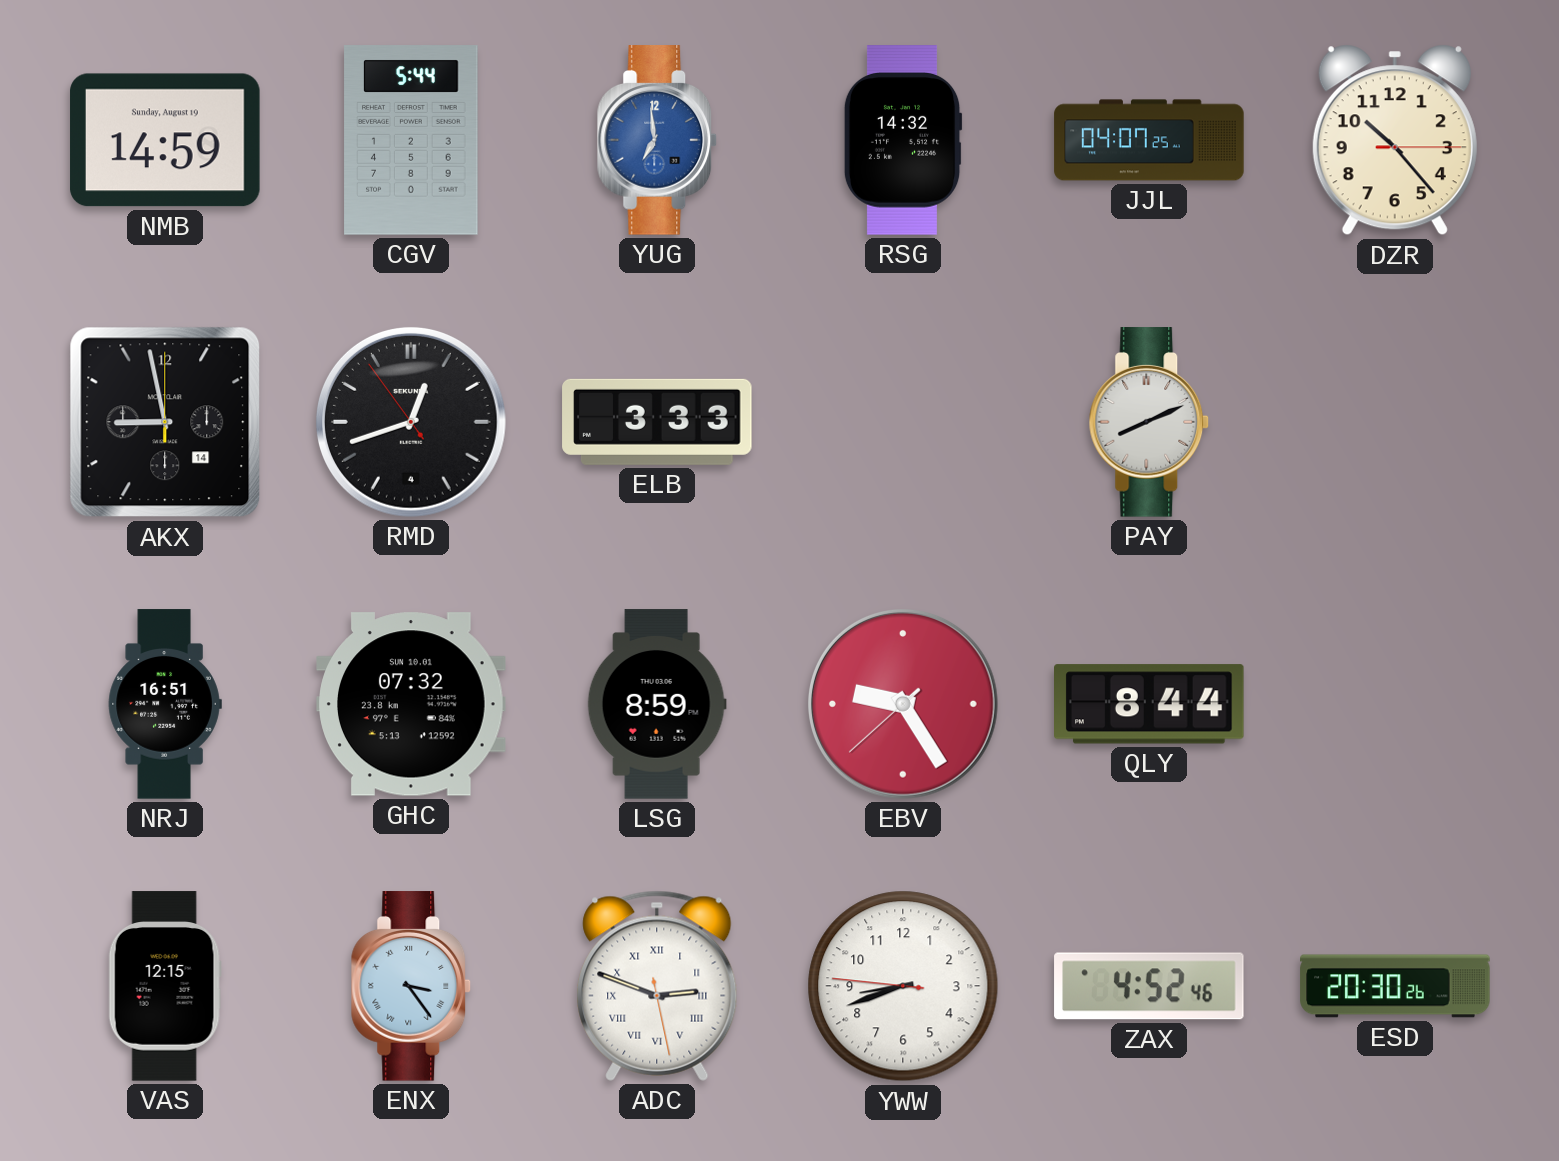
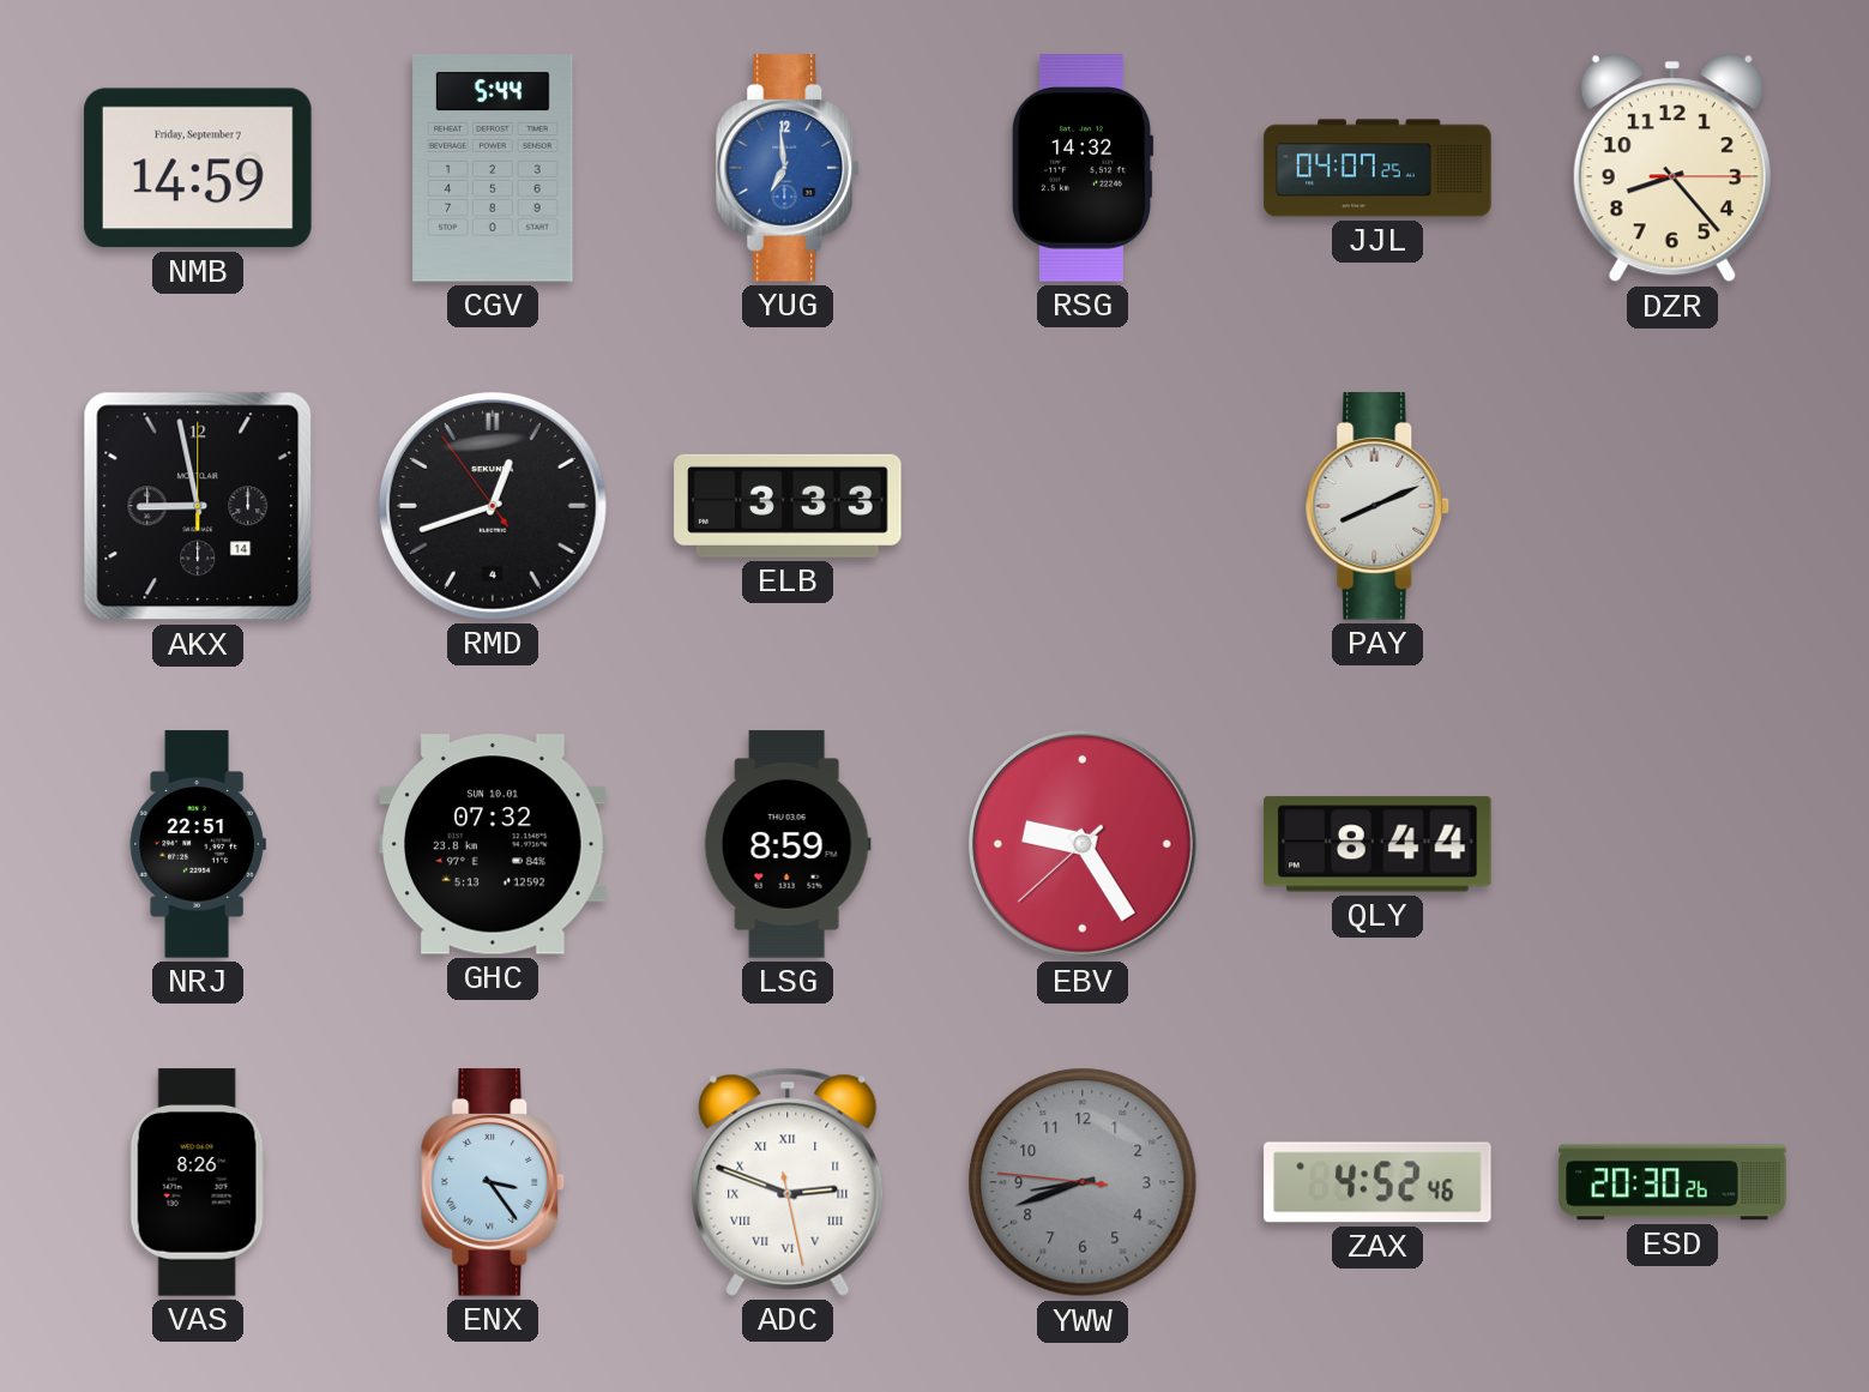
NMB date: Sunday, August 19 -> Friday, September 7
DZR: 10:23 -> 8:23
NRJ: 16:51 -> 22:51
VAS: 12:15 -> 8:26
YWW dial: white -> grey
